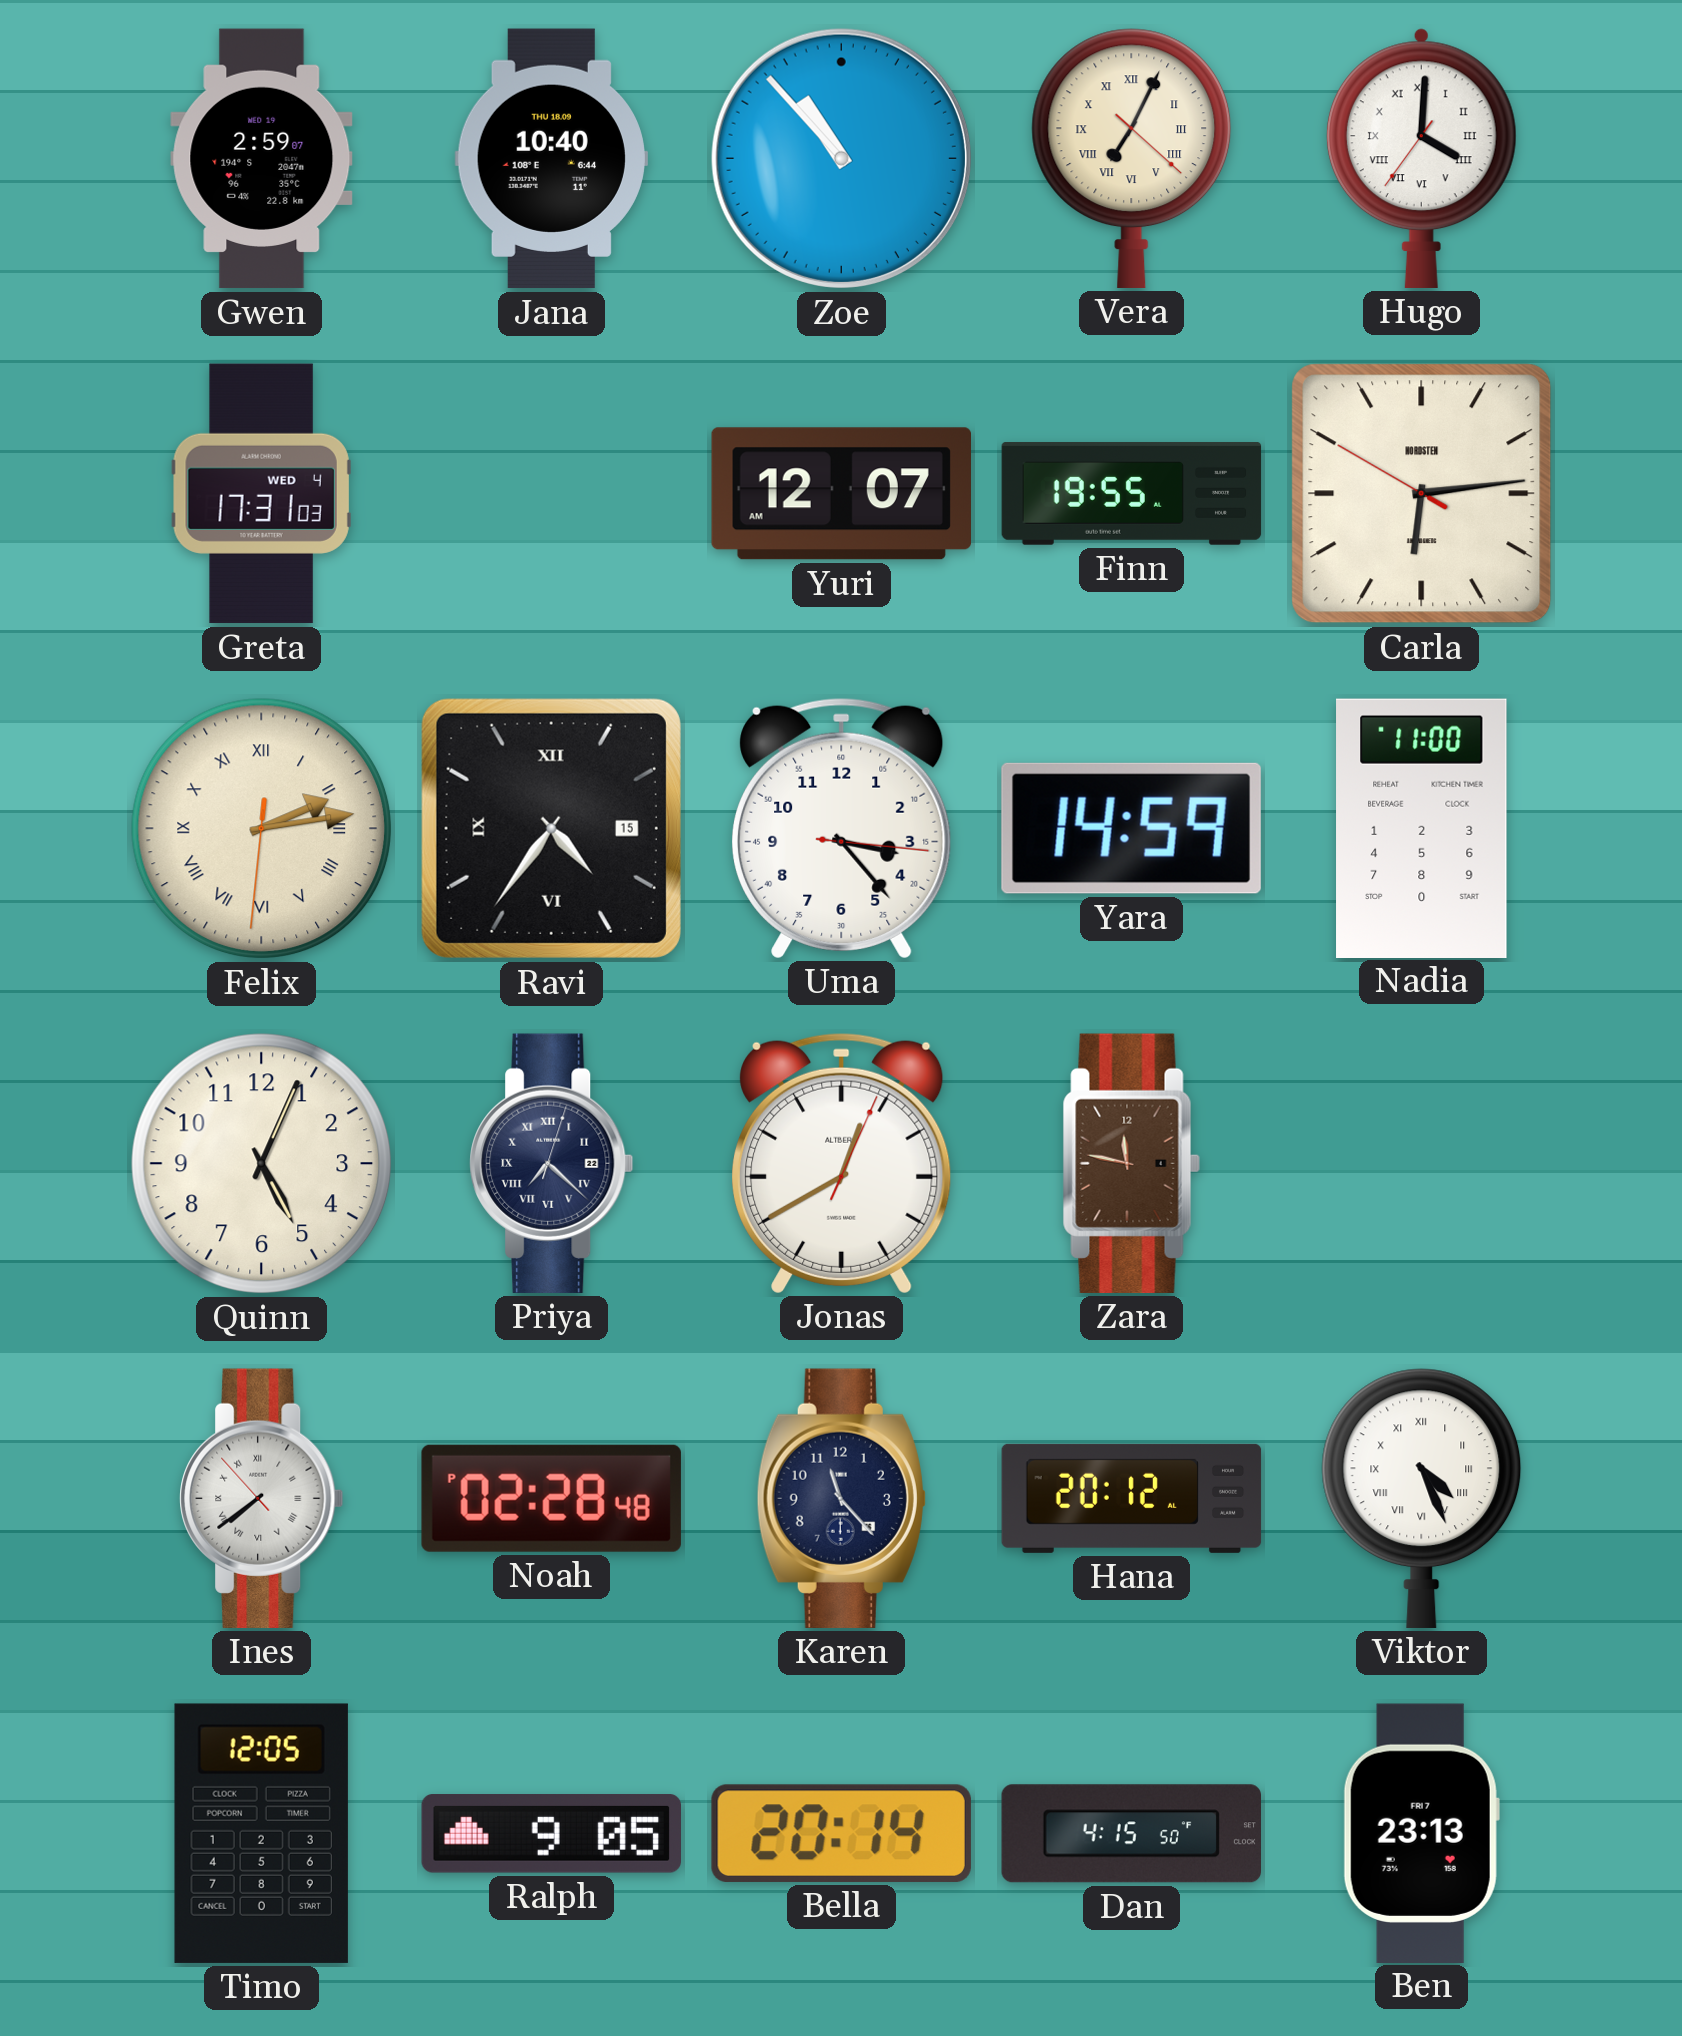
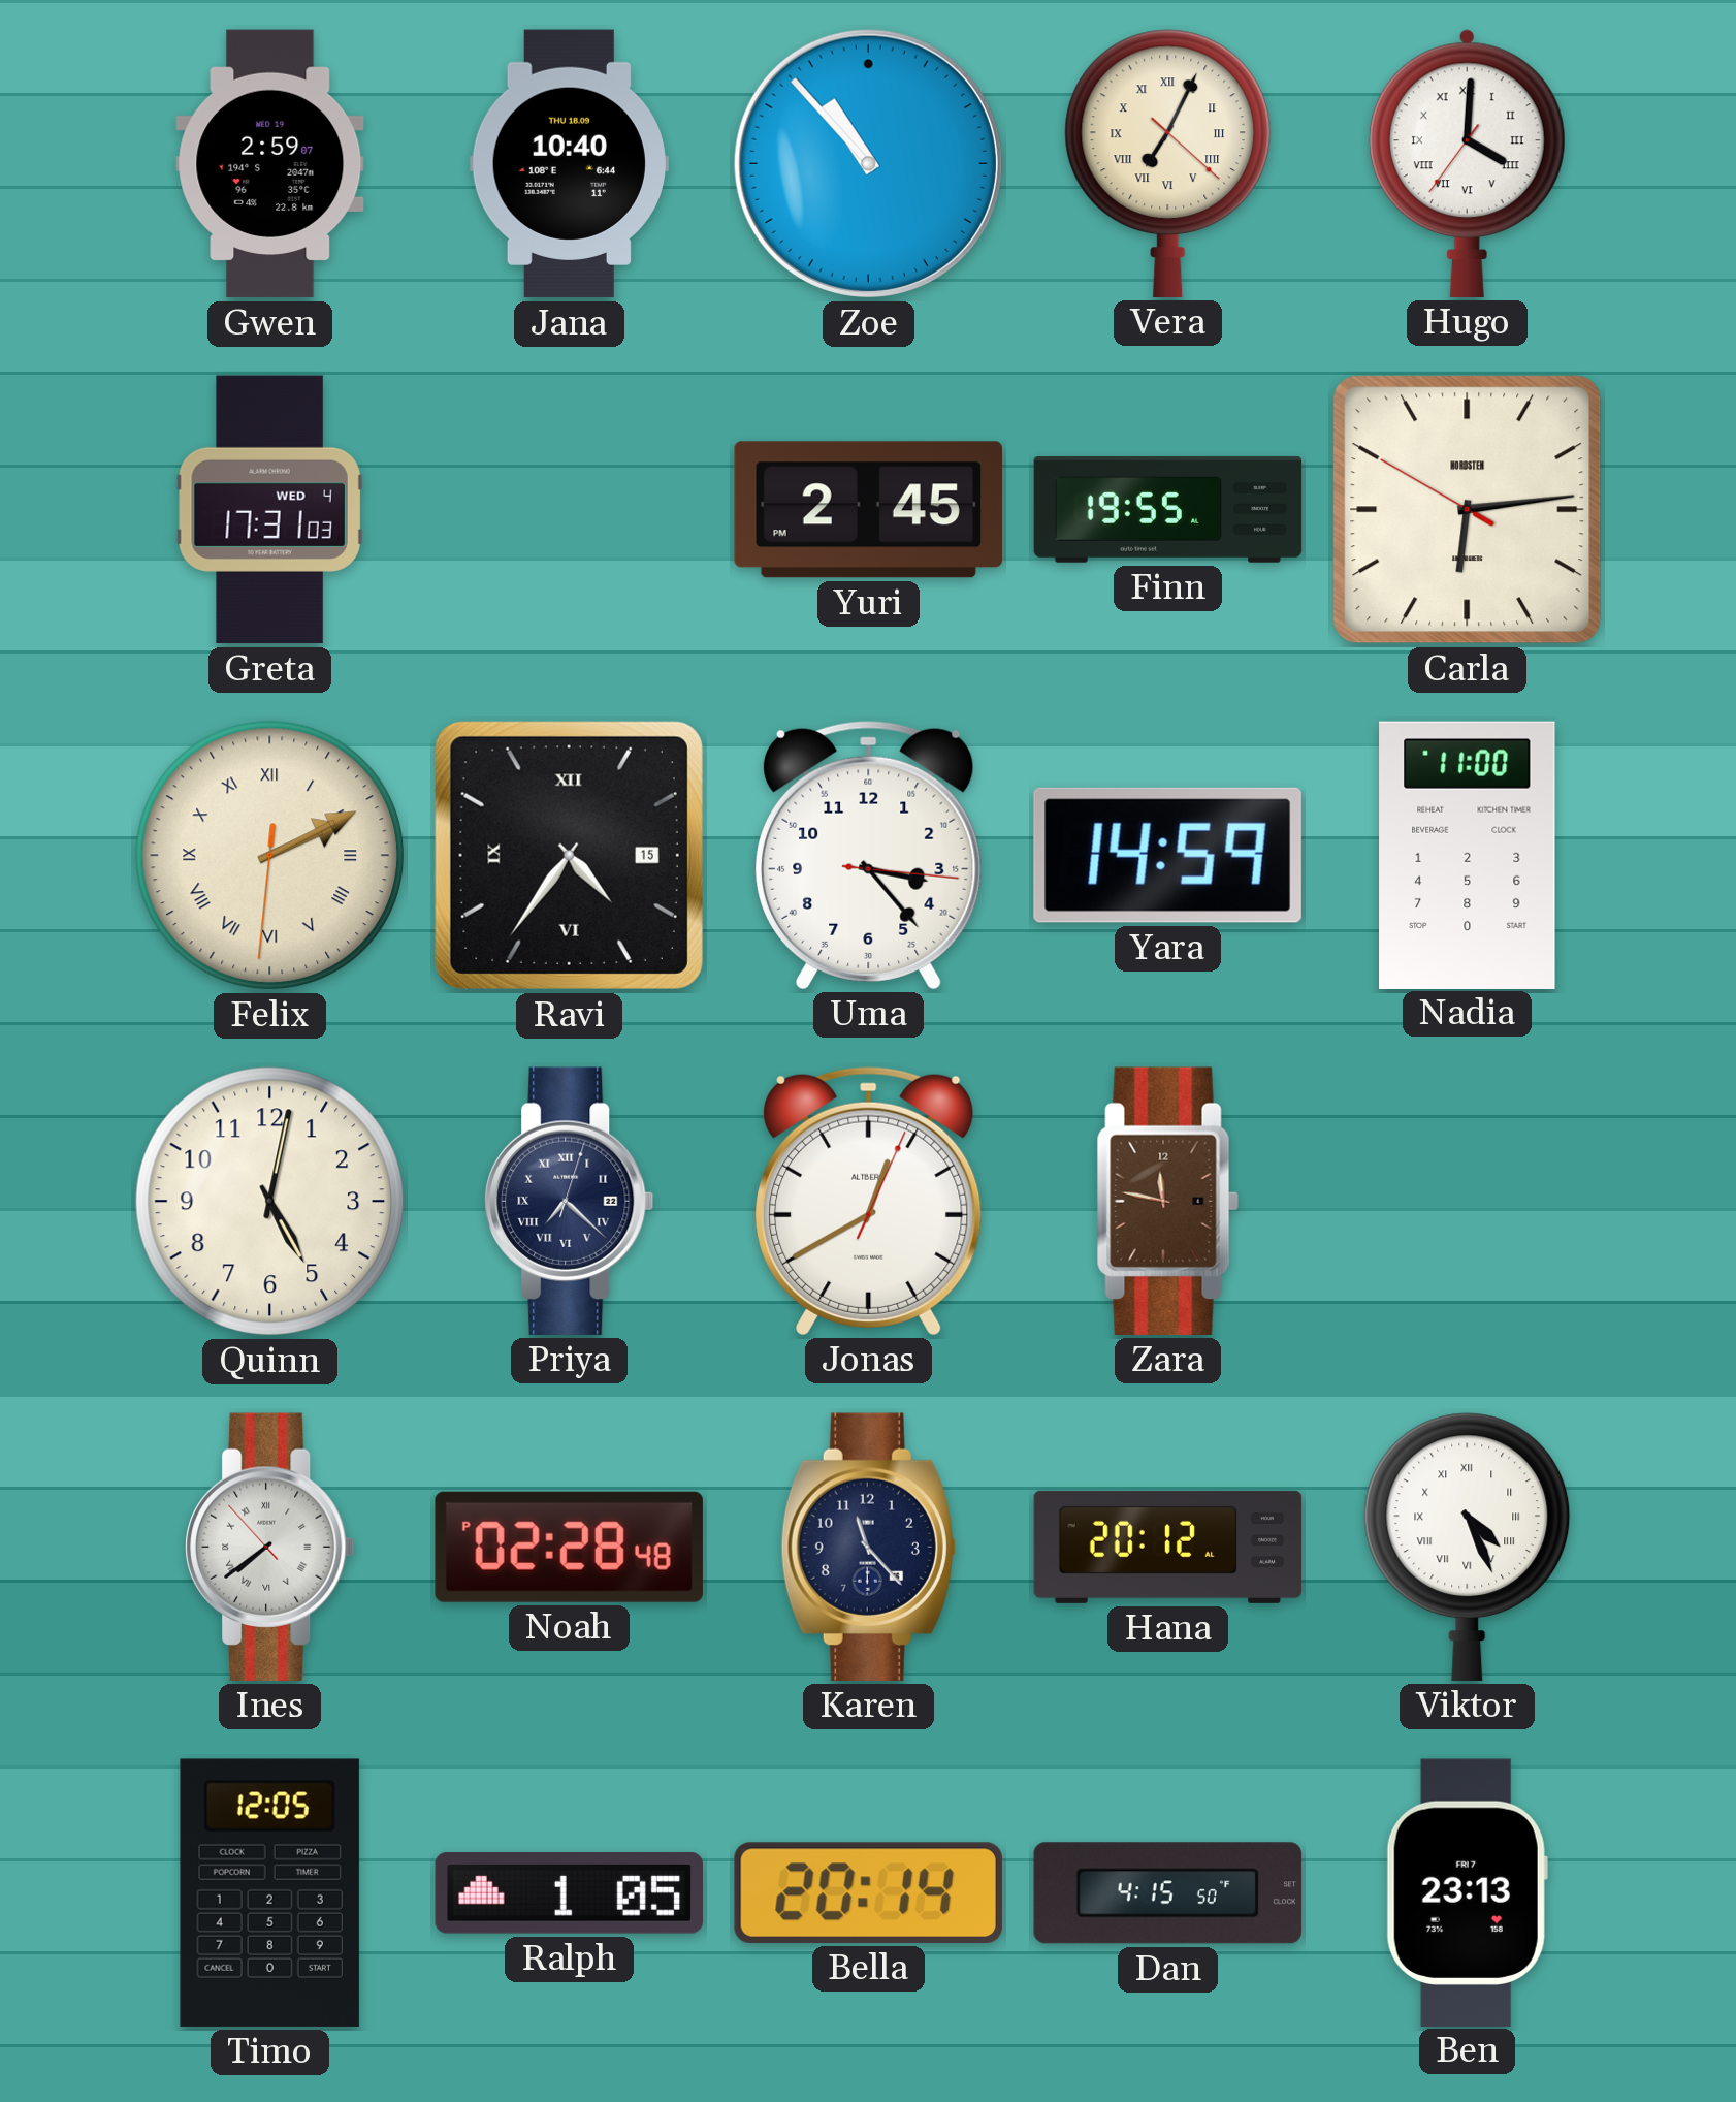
Yuri: 12:07 -> 2:45
Felix: 2:13 -> 2:10
Quinn: 5:04 -> 5:02
Ralph: 9:05 -> 1:05
